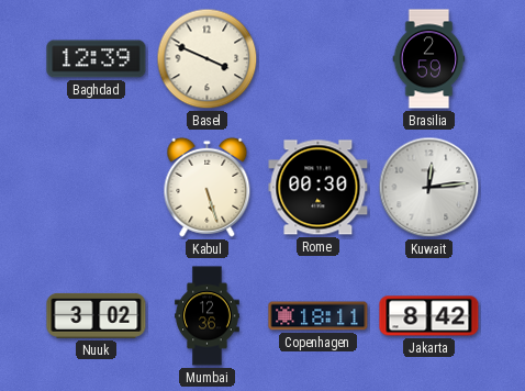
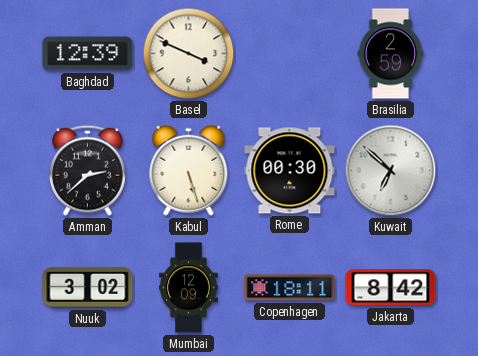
Amman: none -> 2:38
Kuwait: 12:14 -> 6:52
Mumbai: 12:36 -> 12:09
